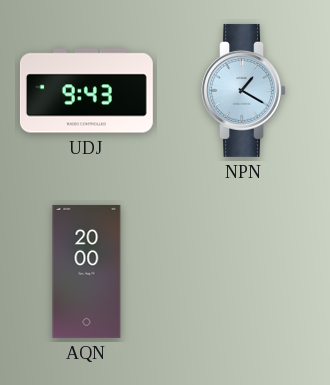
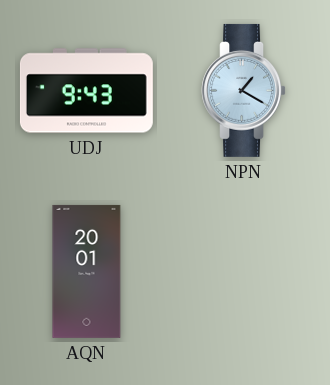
AQN: 20:00 -> 20:01
